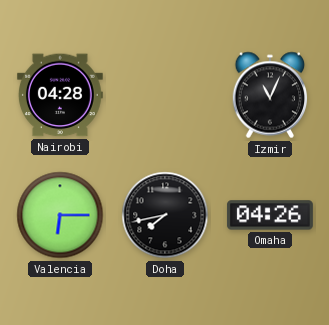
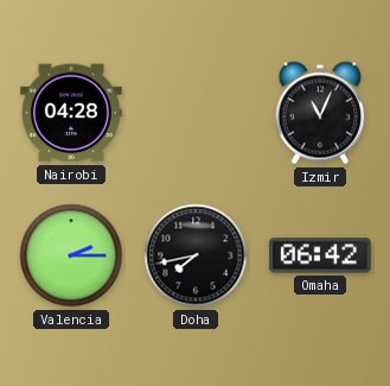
Valencia: 6:15 -> 2:15
Omaha: 04:26 -> 06:42
